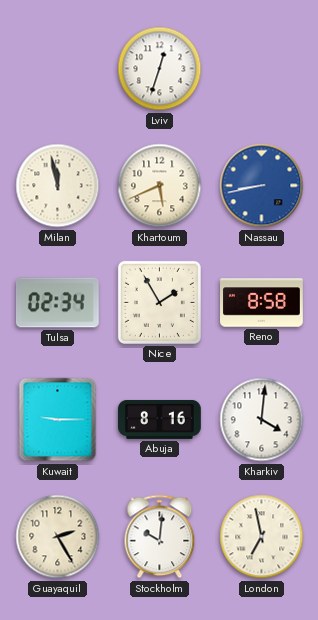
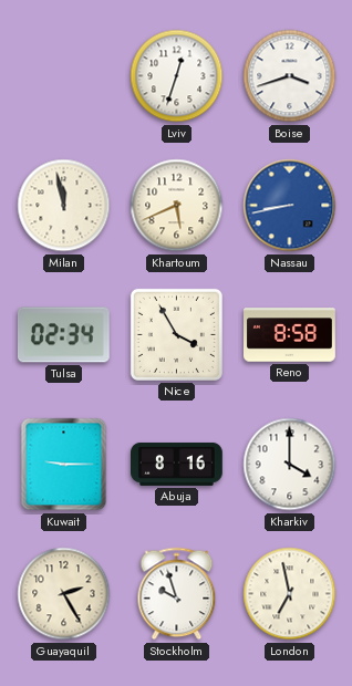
Boise: none -> 3:42
Nice: 1:55 -> 3:55
Kharkiv: 4:01 -> 4:00
Stockholm: 10:01 -> 9:57
